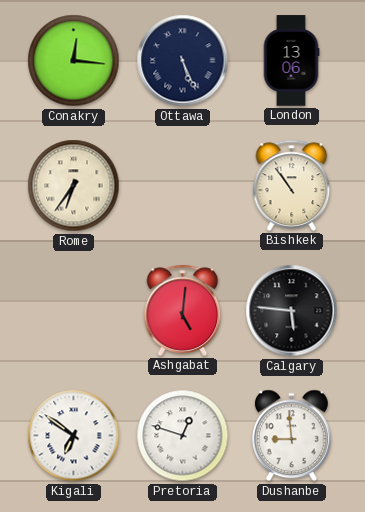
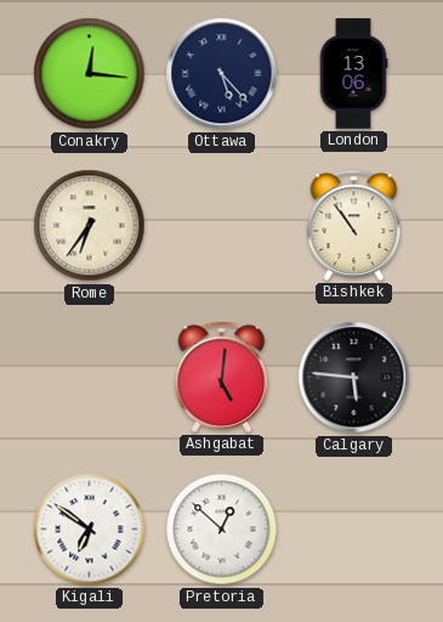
Ottawa: 5:26 -> 5:23
Pretoria: 12:48 -> 12:52
Dushanbe: 8:59 -> none
